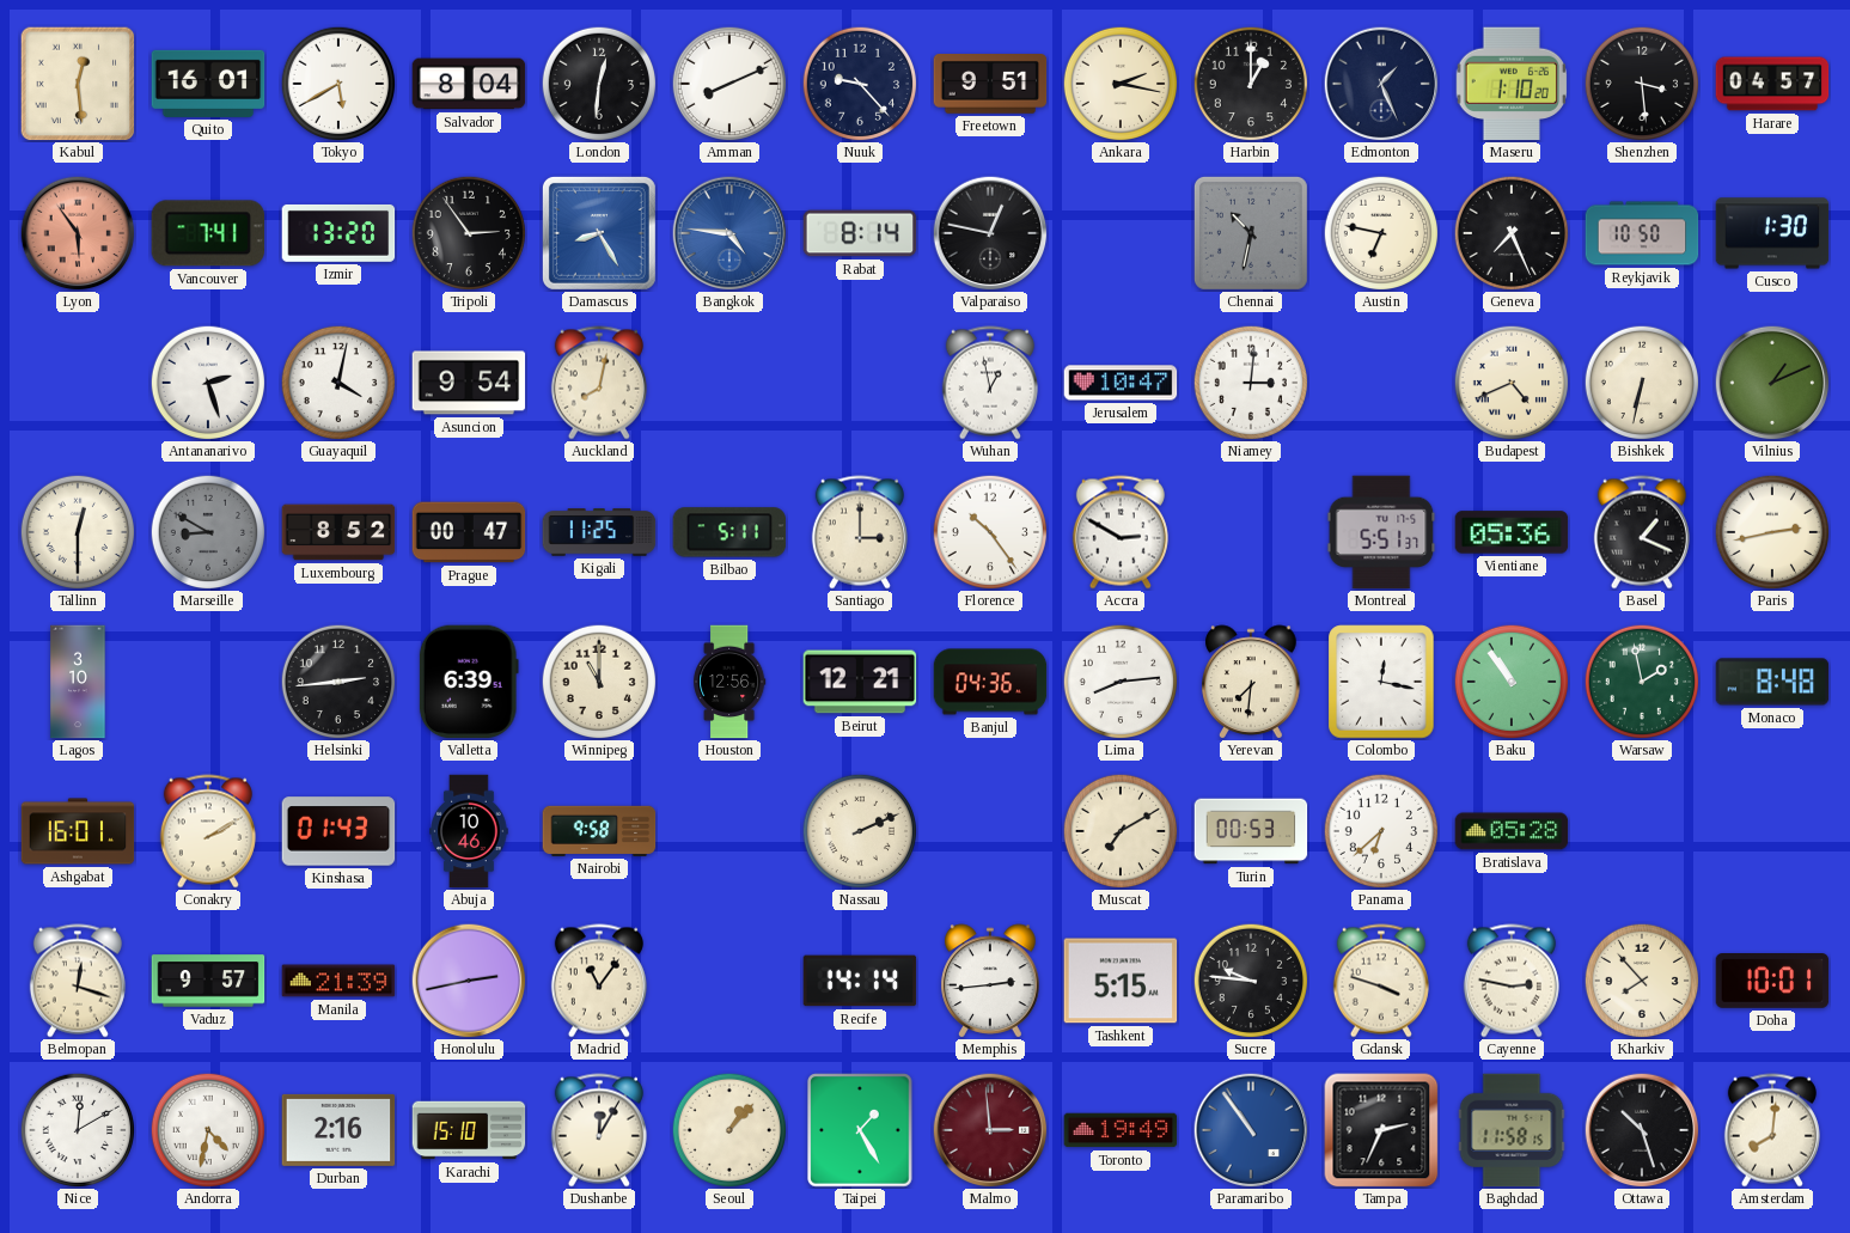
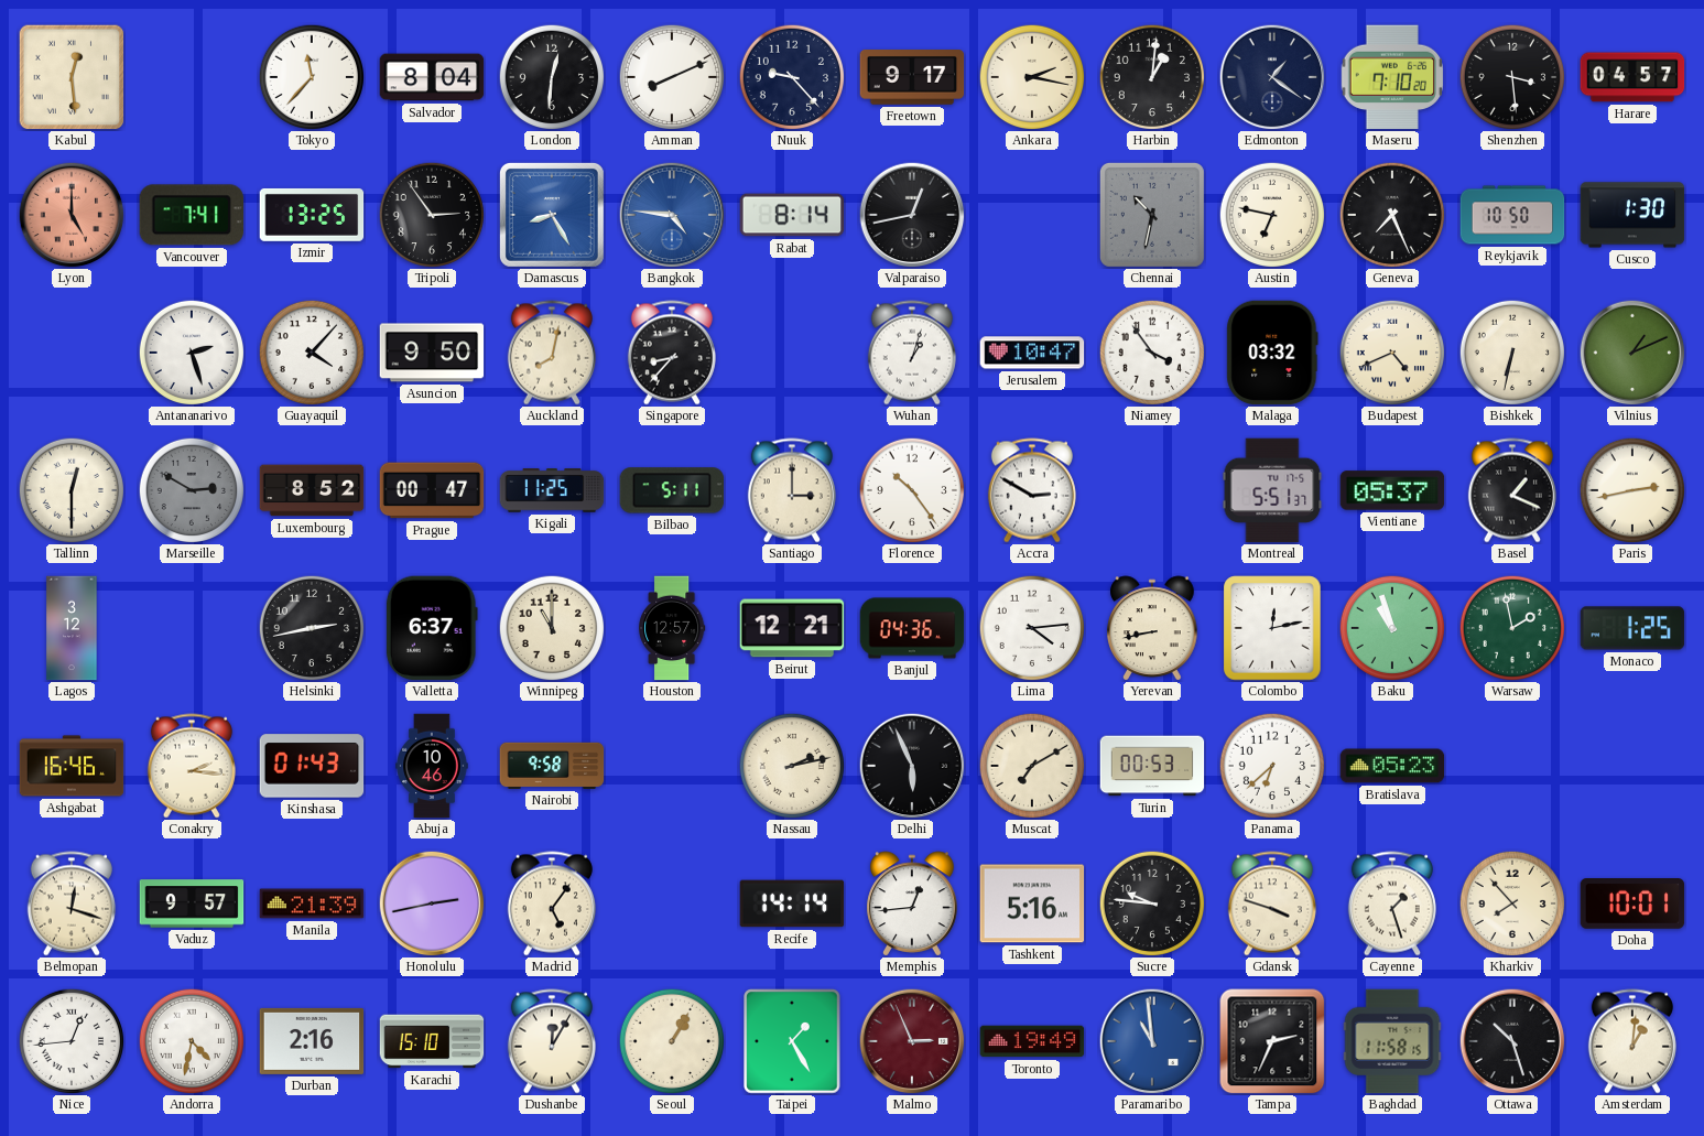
Quito: 16:01 -> none
Tokyo: 5:40 -> 11:37
Freetown: 9:51 -> 9:17
Harbin: 1:00 -> 1:01
Edmonton: 1:26 -> 1:21
Maseru: 1:10 -> 7:10
Lyon: 5:54 -> 5:00
Izmir: 13:20 -> 13:25
Valparaiso: 12:47 -> 12:43
Guayaquil: 4:02 -> 4:07
Asuncion: 9:54 -> 9:50
Singapore: none -> 8:37
Wuhan: 12:58 -> 1:03
Niamey: 3:01 -> 3:54
Malaga: none -> 03:32
Marseille: 8:50 -> 2:50
Vientiane: 05:36 -> 05:37
Lagos: 3:10 -> 3:12
Helsinki: 2:44 -> 2:43
Valletta: 6:39 -> 6:37
Houston: 12:56 -> 12:57
Lima: 8:14 -> 4:14
Yerevan: 7:31 -> 8:43
Colombo: 12:17 -> 12:13
Baku: 10:54 -> 10:57
Monaco: 8:48 -> 1:25
Ashgabat: 16:01 -> 16:46
Conakry: 2:10 -> 2:16
Nassau: 2:11 -> 2:13
Delhi: none -> 5:56
Bratislava: 05:28 -> 05:23
Madrid: 11:06 -> 5:06
Memphis: 2:44 -> 12:44
Tashkent: 5:15 -> 5:16
Cayenne: 2:47 -> 1:27
Nice: 12:10 -> 12:44
Seoul: 1:07 -> 1:05
Malmo: 2:59 -> 2:56
Paramaribo: 10:54 -> 10:59
Amsterdam: 8:01 -> 1:01
